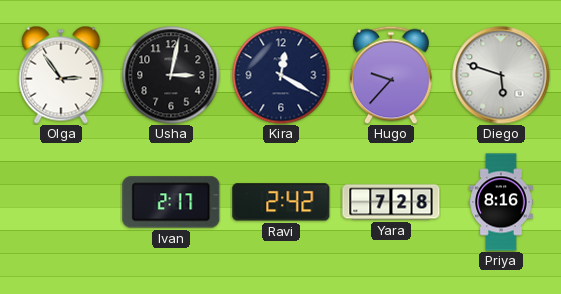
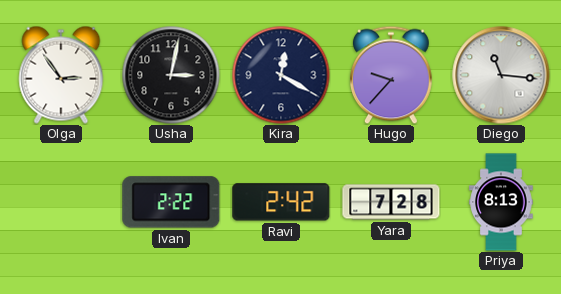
Diego: 5:48 -> 11:16
Ivan: 2:17 -> 2:22
Priya: 8:16 -> 8:13
